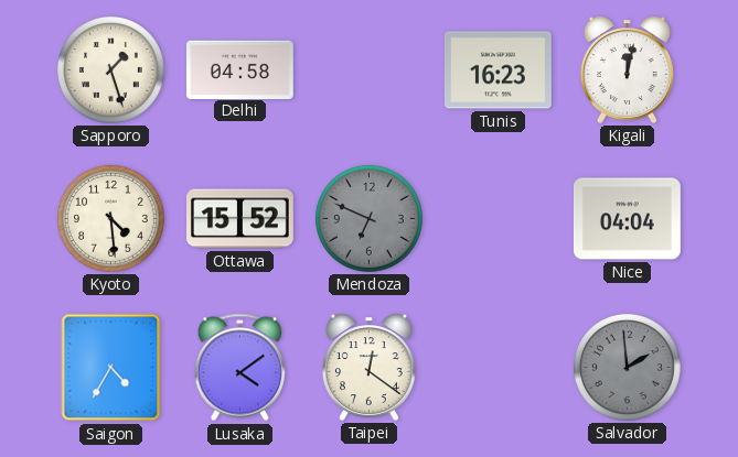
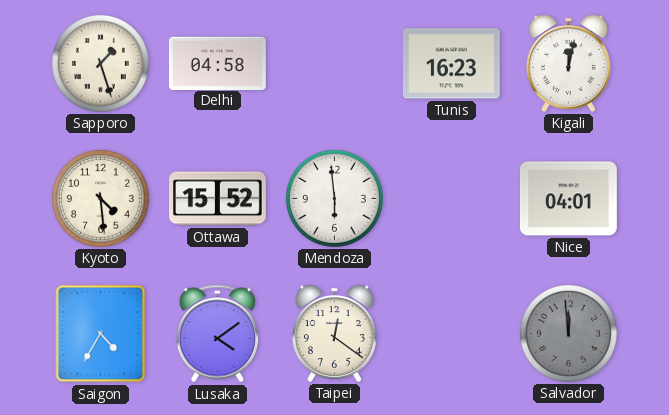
Mendoza: 6:49 -> 5:59
Mendoza dial: grey -> white
Nice: 04:04 -> 04:01
Salvador: 1:59 -> 11:59
